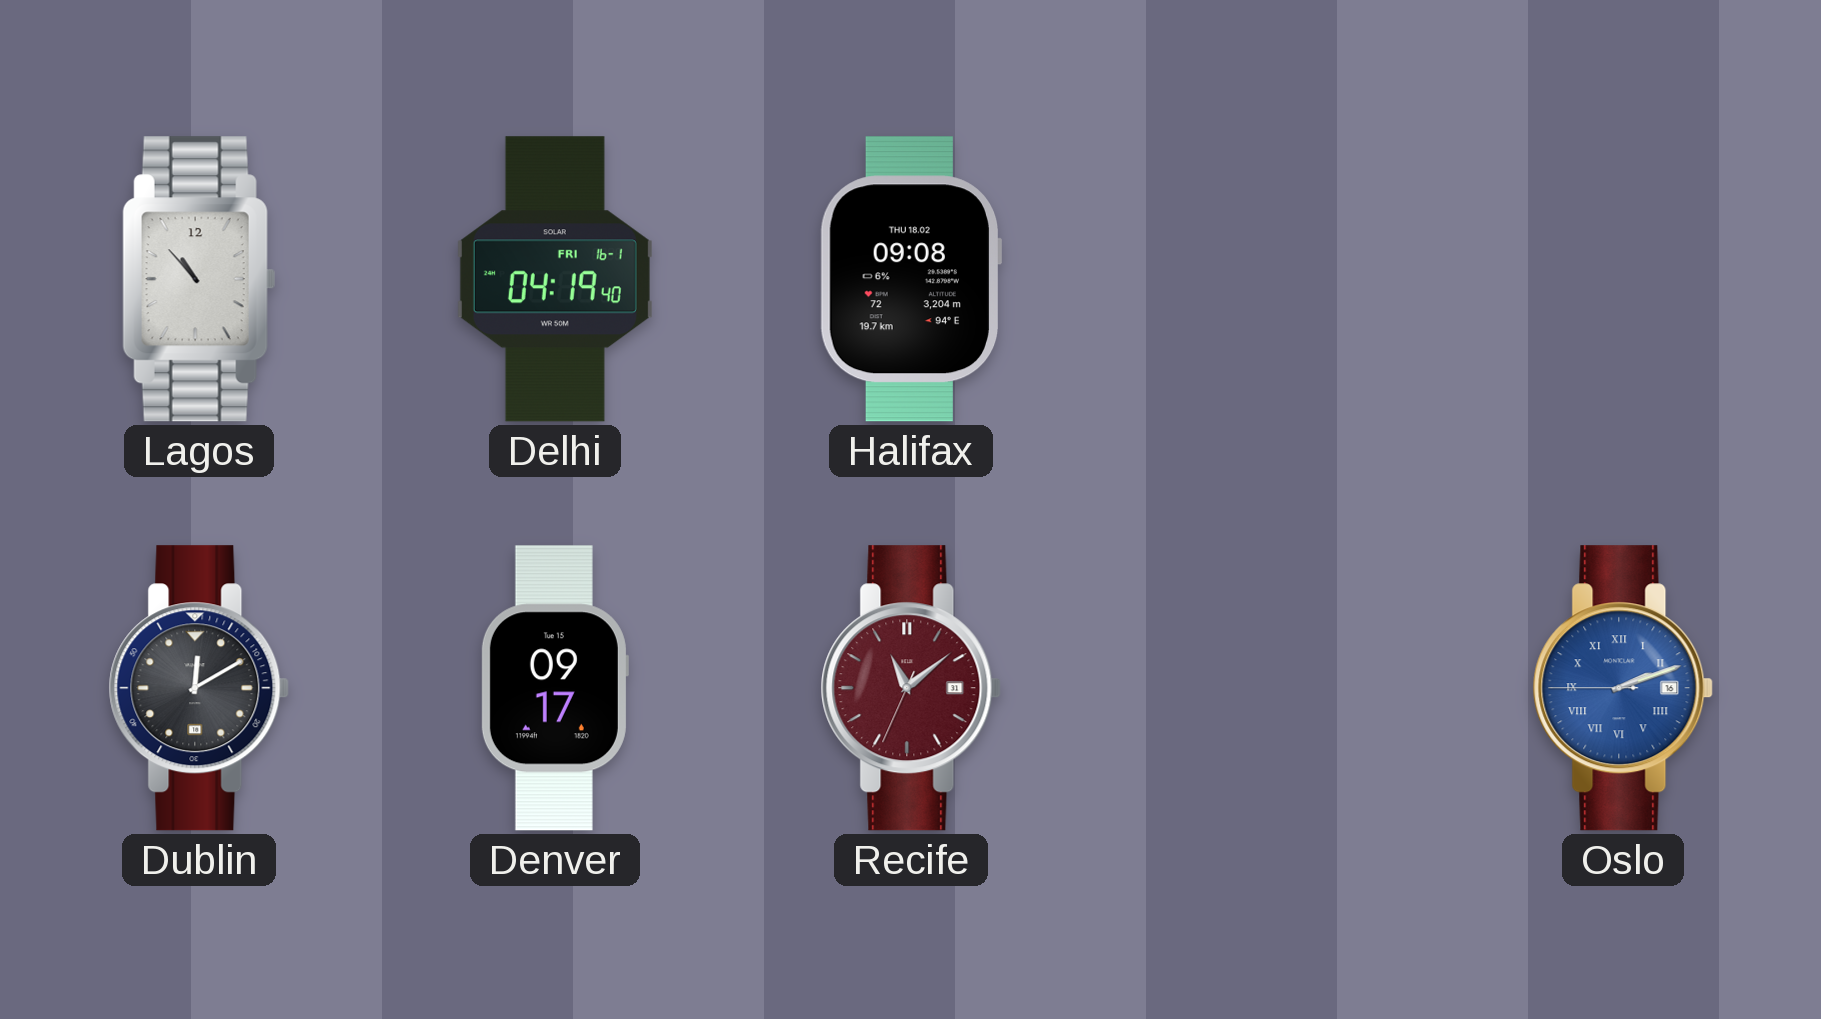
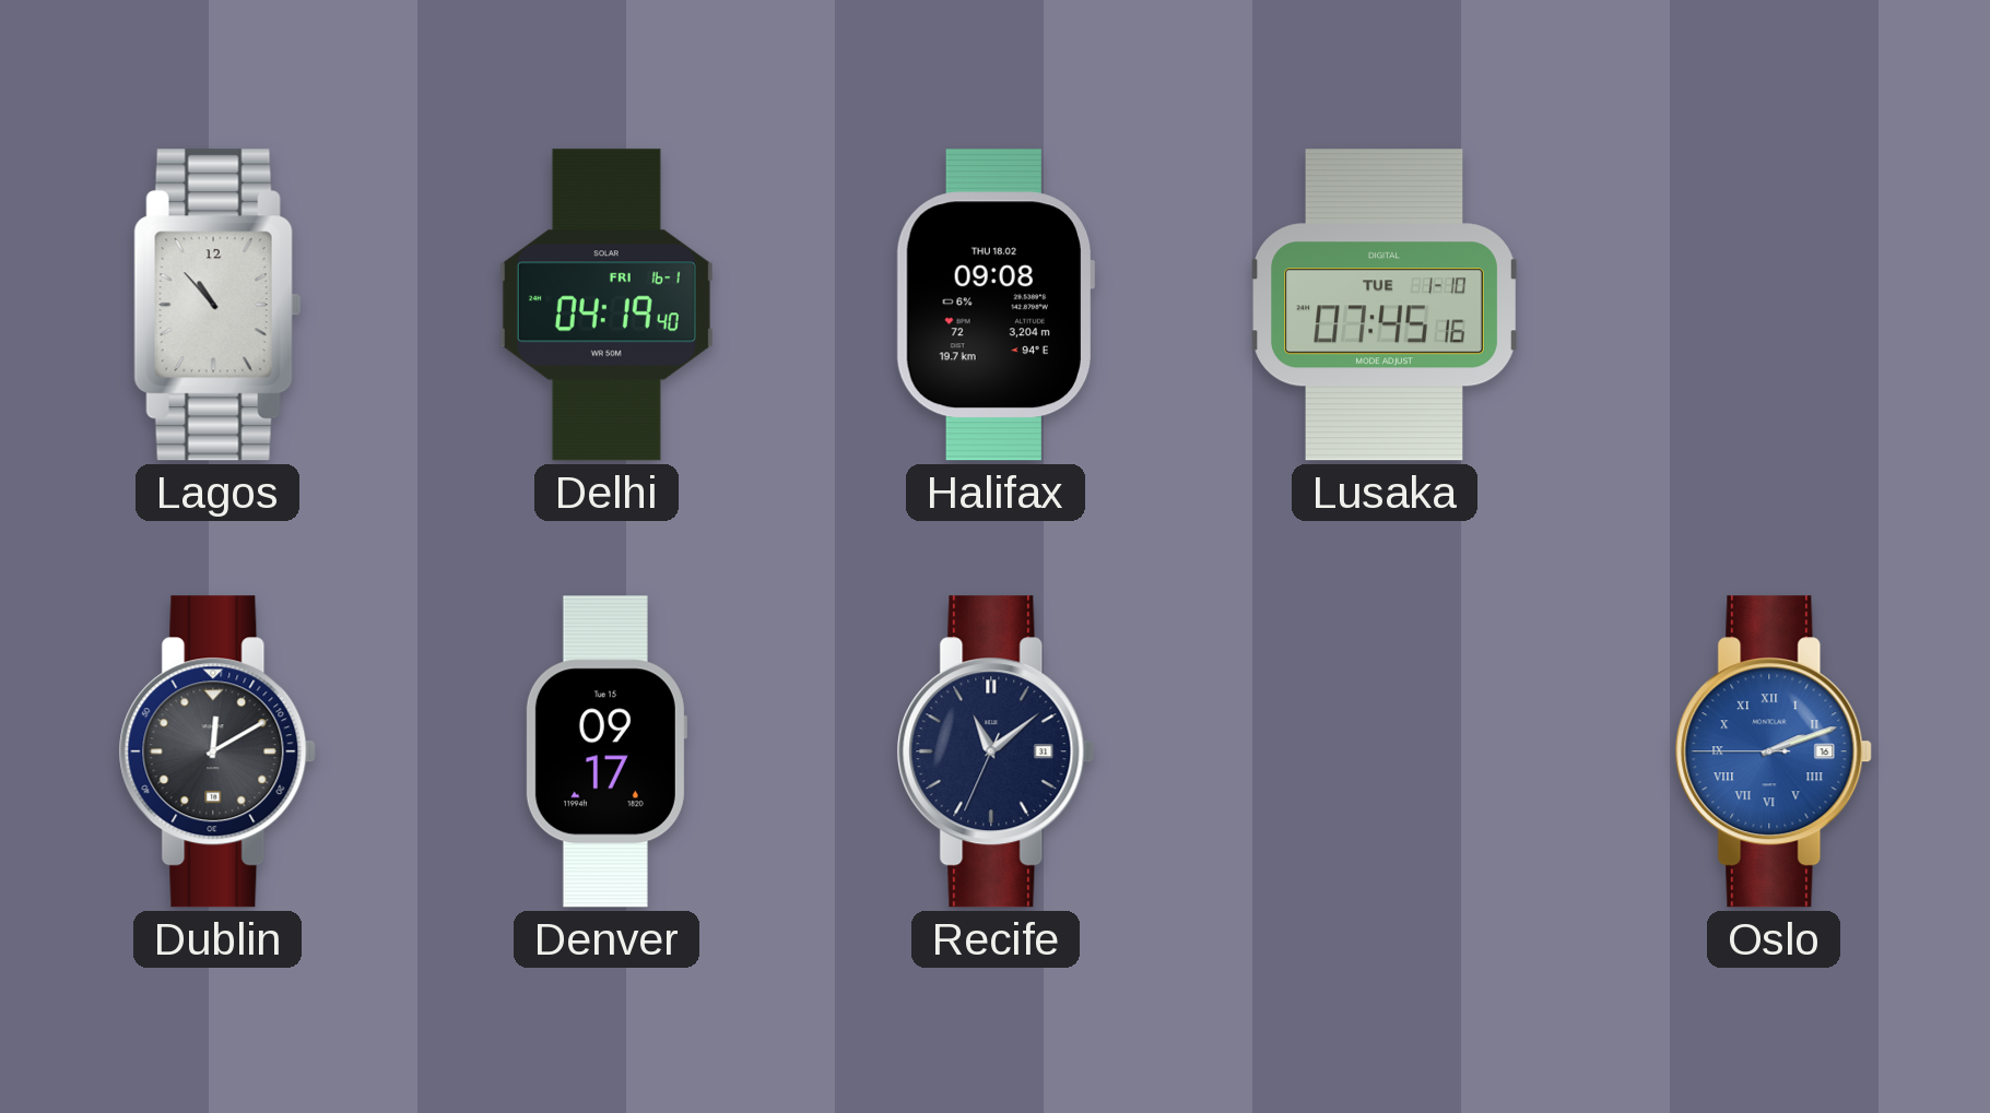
Lusaka: none -> 07:45
Recife dial: burgundy -> navy
